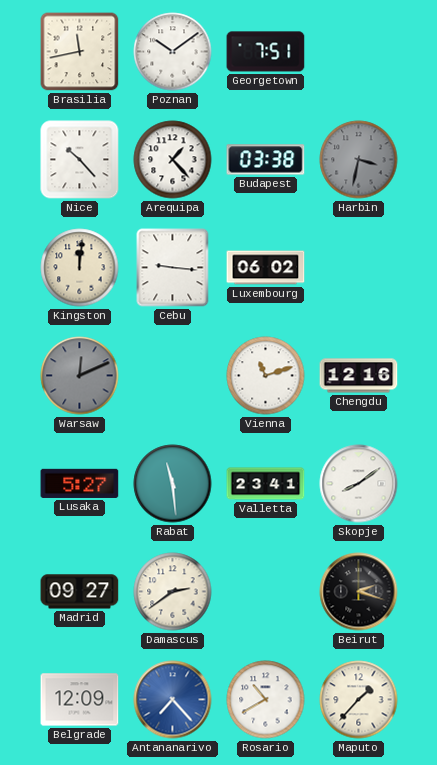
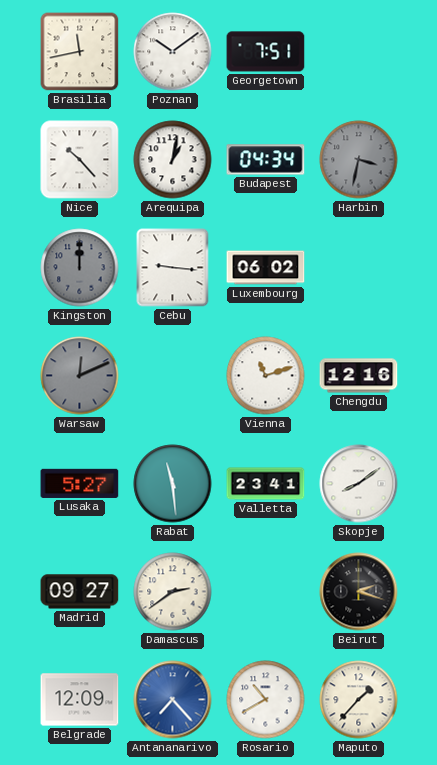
Arequipa: 1:23 -> 1:02
Budapest: 03:38 -> 04:34
Kingston: 12:01 -> 12:00
Kingston dial: cream -> grey
